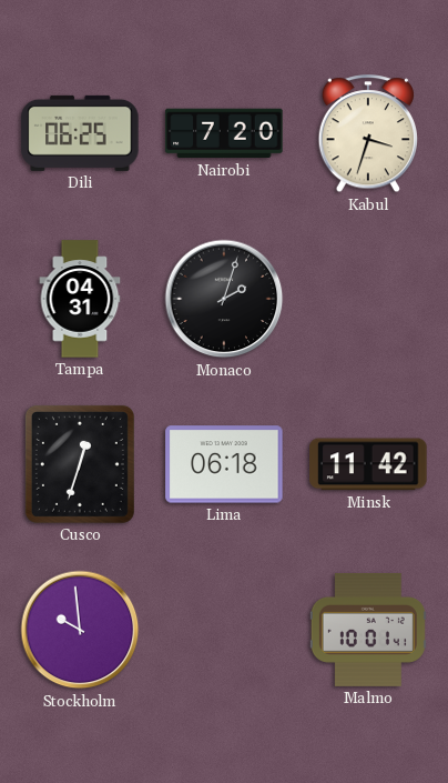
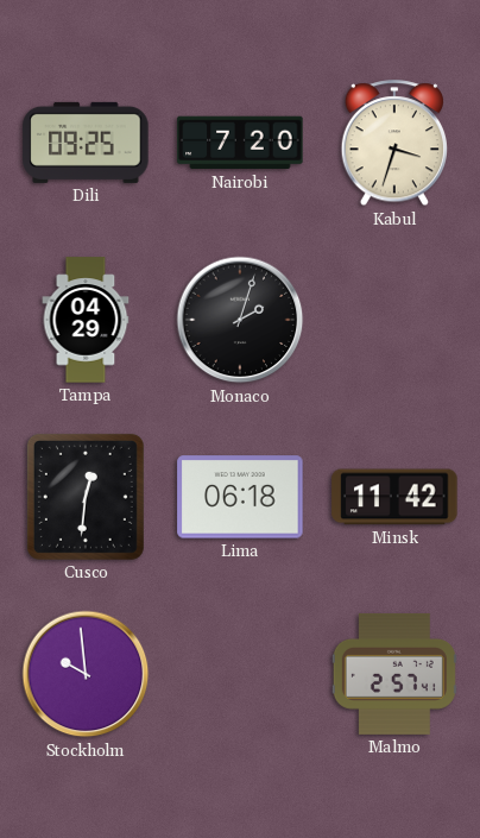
Dili: 06:25 -> 09:25
Tampa: 04:31 -> 04:29
Cusco: 12:33 -> 12:31
Malmo: 10:01 -> 2:57
